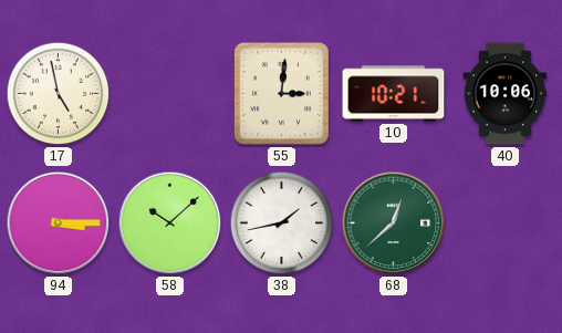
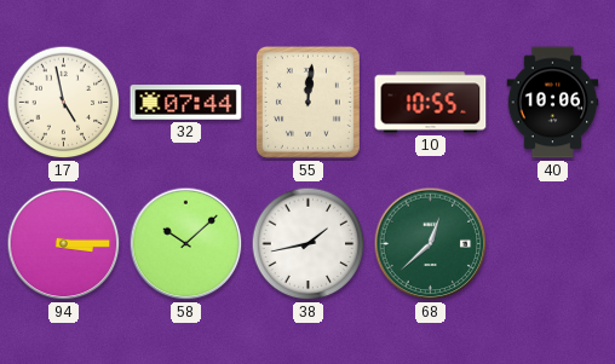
32: none -> 07:44
55: 3:01 -> 12:01
10: 10:21 -> 10:55
